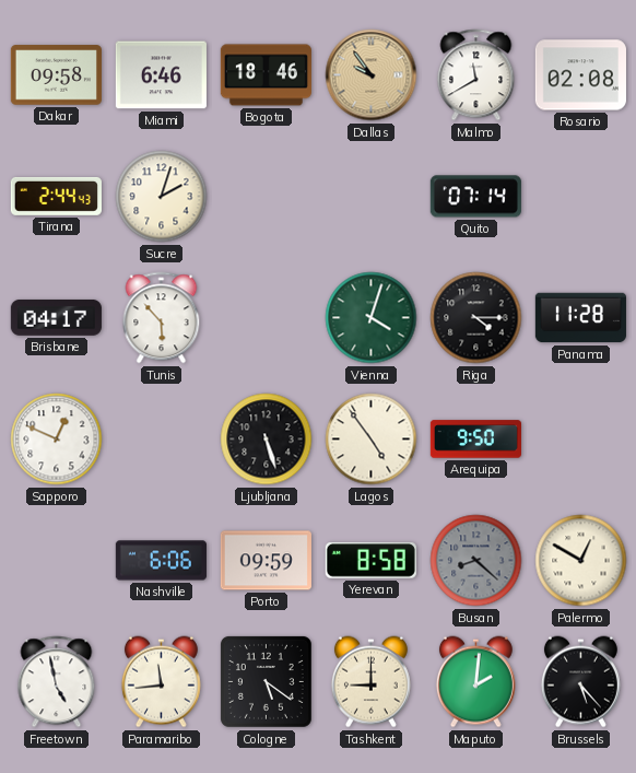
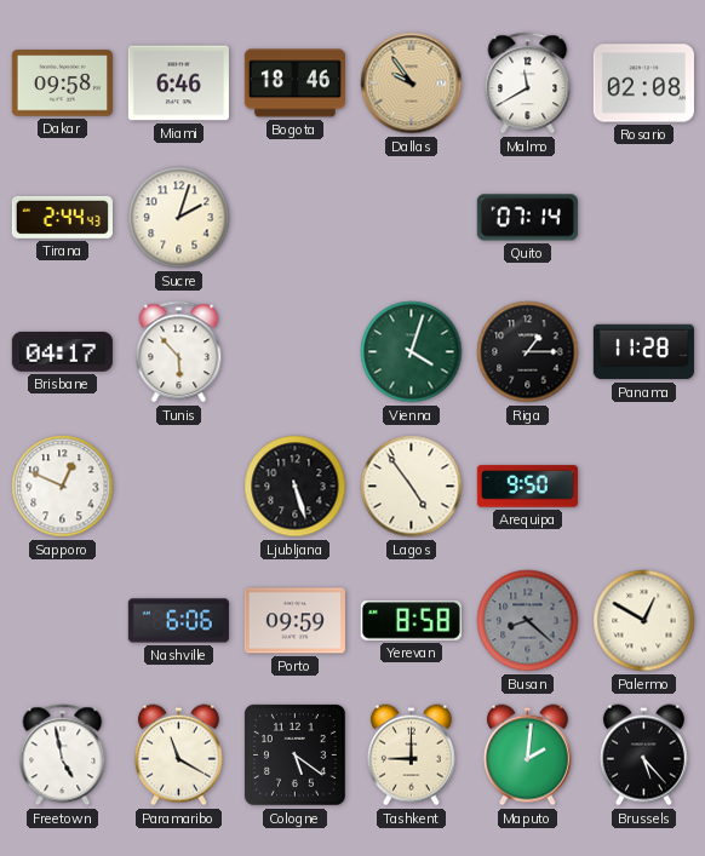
Riga: 4:15 -> 1:15
Paramaribo: 11:44 -> 11:20
